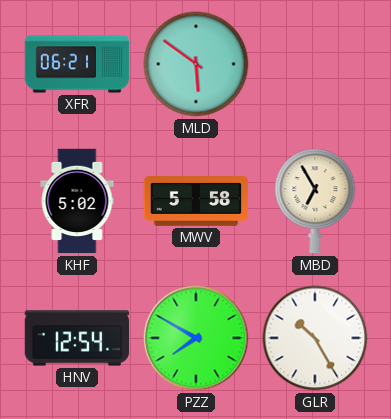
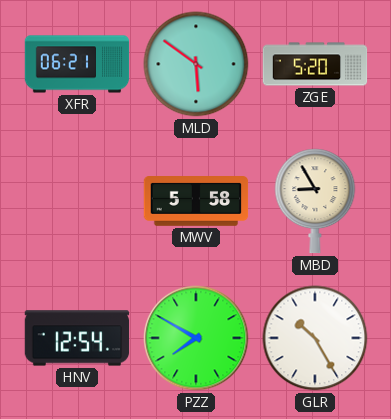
ZGE: none -> 5:20
KHF: 5:02 -> none
MBD: 6:55 -> 8:55
